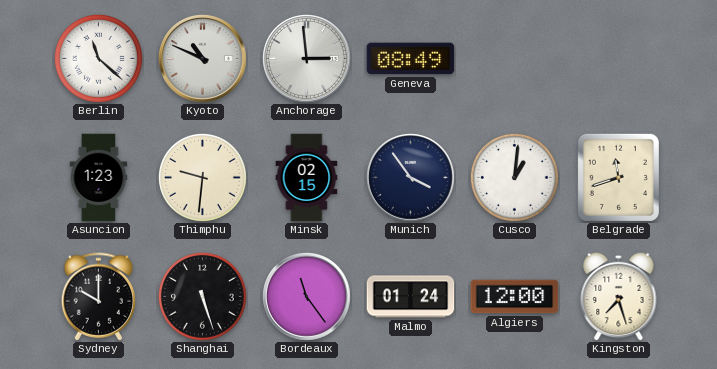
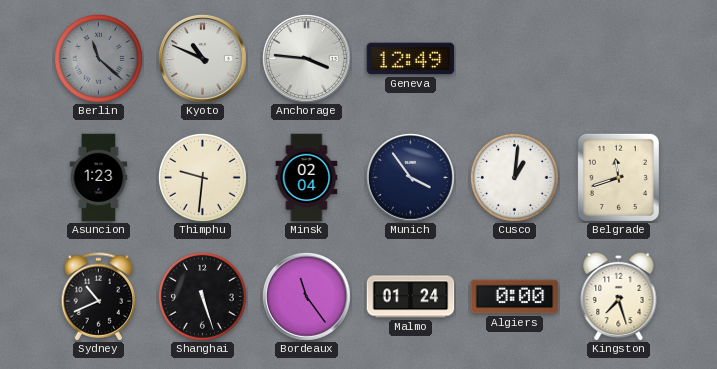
Berlin dial: white -> grey
Anchorage: 2:59 -> 3:46
Geneva: 08:49 -> 12:49
Minsk: 02:15 -> 02:04
Sydney: 10:00 -> 10:41
Algiers: 12:00 -> 0:00
